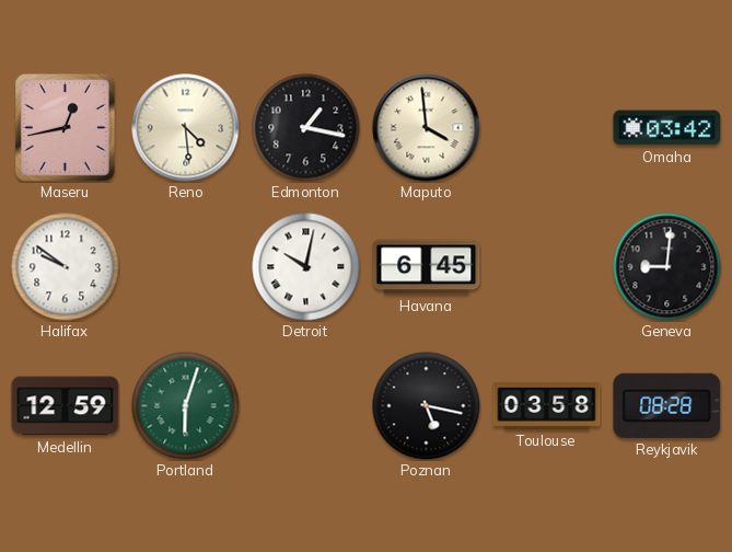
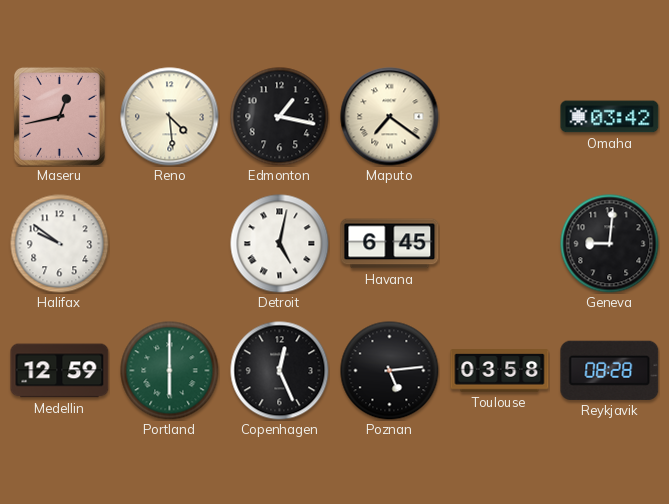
Maputo: 3:59 -> 7:21
Detroit: 10:02 -> 5:02
Portland: 6:03 -> 6:00
Copenhagen: none -> 12:26
Poznan: 5:17 -> 5:14
